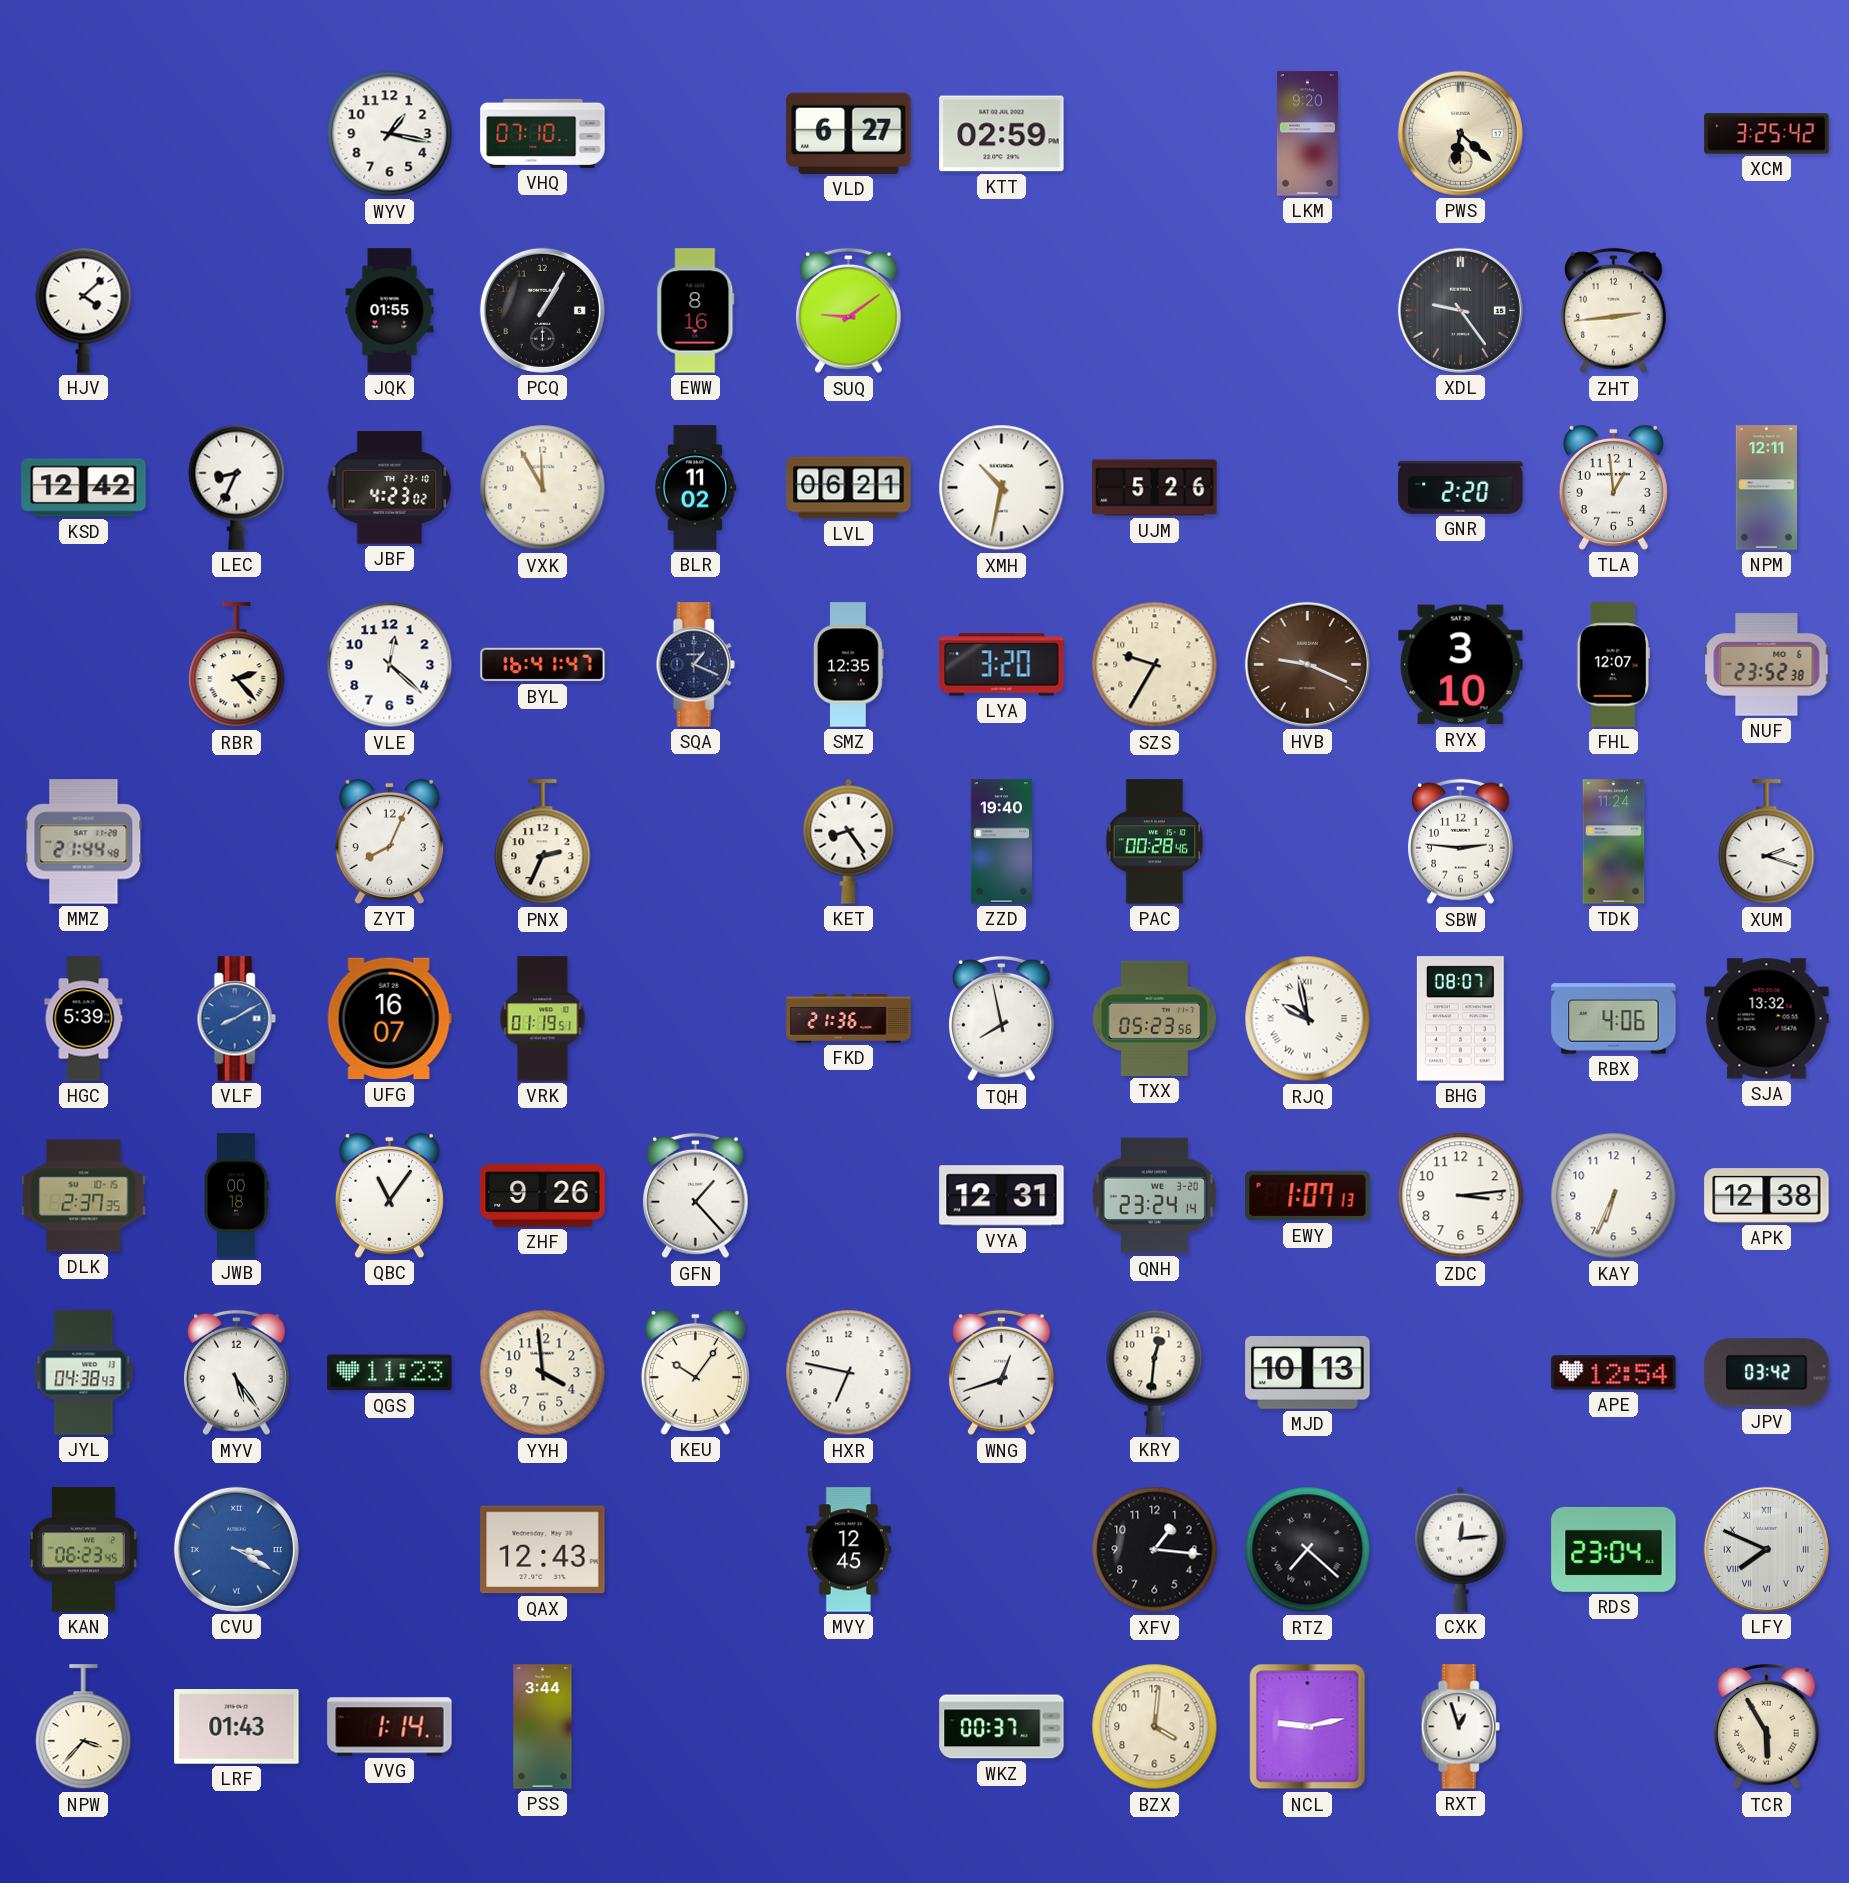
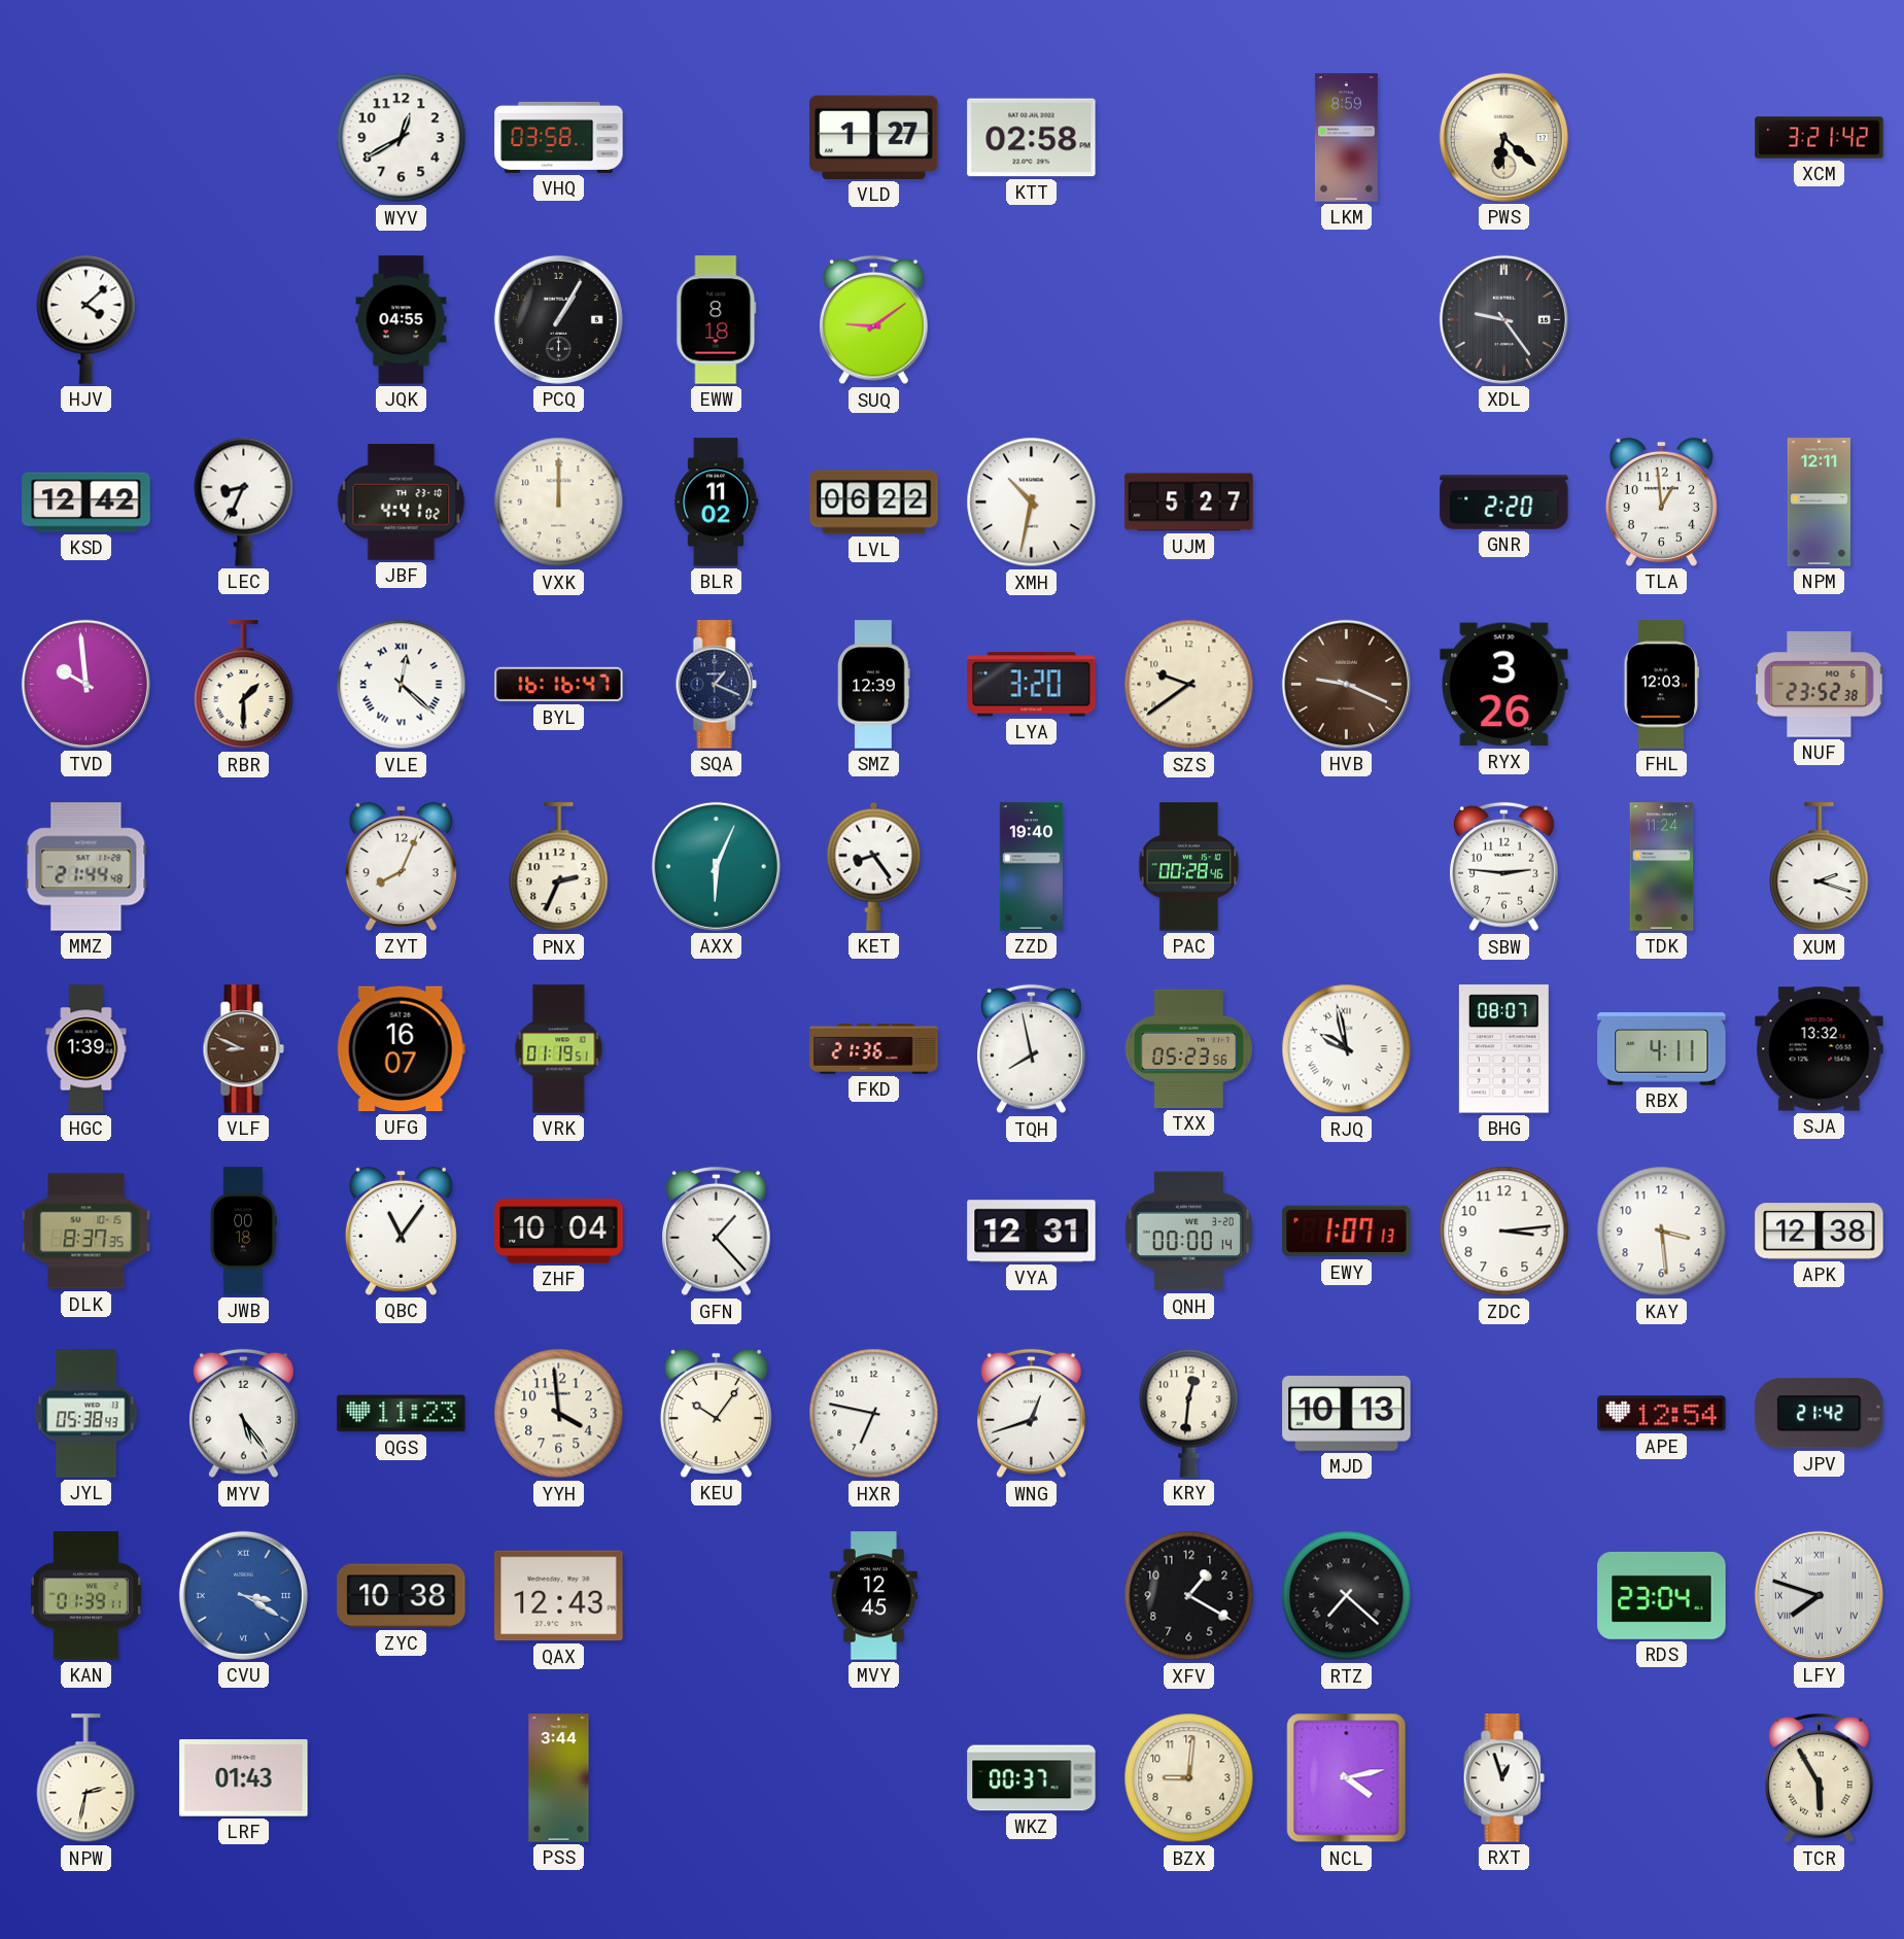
WYV: 1:17 -> 12:40
VHQ: 07:10 -> 03:58
VLD: 6:27 -> 1:27
KTT: 02:59 -> 02:58
LKM: 9:20 -> 8:59
XCM: 3:25 -> 3:21
JQK: 01:55 -> 04:55
EWW: 8:16 -> 8:18
ZHT: 2:44 -> none
JBF: 4:23 -> 4:41
VXK: 11:55 -> 12:00
LVL: 06:21 -> 06:22
UJM: 5:26 -> 5:27
TVD: none -> 9:59
RBR: 2:23 -> 1:30
VLE numerals: Arabic -> Roman
BYL: 16:41 -> 16:16
SMZ: 12:35 -> 12:39
SZS: 9:35 -> 9:39
RYX: 3:10 -> 3:26
FHL: 12:07 -> 12:03
AXX: none -> 6:04
HGC: 5:39 -> 1:39
VLF: 8:10 -> 8:49
VLF dial: blue -> brown
RBX: 4:06 -> 4:11
DLK: 2:37 -> 8:37
ZHF: 9:26 -> 10:04
QNH: 23:24 -> 00:00
KAY: 6:34 -> 3:29
JYL: 04:38 -> 05:38
JPV: 03:42 -> 21:42
KAN: 06:23 -> 01:39
ZYC: none -> 10:38
XFV: 1:16 -> 1:20
CXK: 12:14 -> none
LFY: 7:49 -> 7:48
NPW: 3:37 -> 2:32
VVG: 1:14 -> none
BZX: 4:01 -> 9:01
NCL: 9:13 -> 4:13
